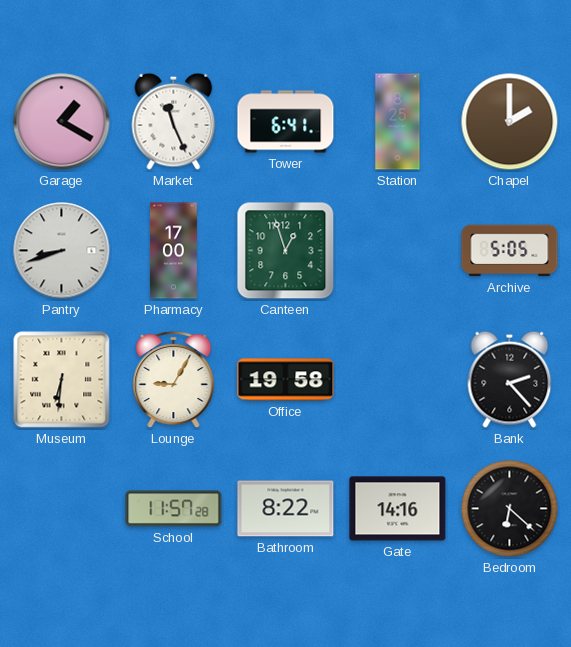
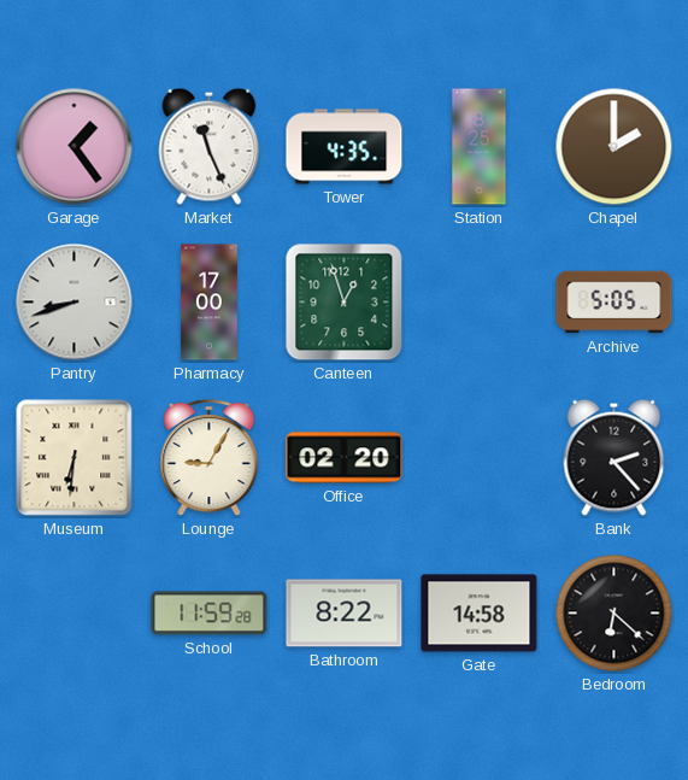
Garage: 1:20 -> 1:24
Tower: 6:41 -> 4:35
Office: 19:58 -> 02:20
School: 11:57 -> 11:59
Gate: 14:16 -> 14:58
